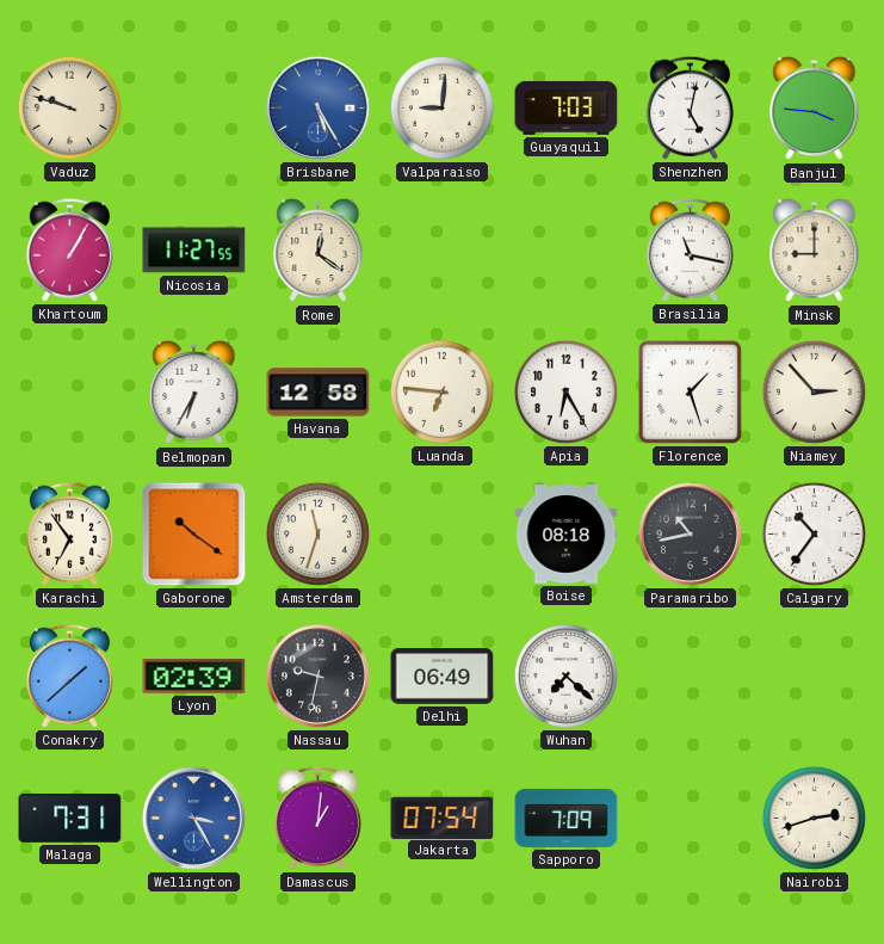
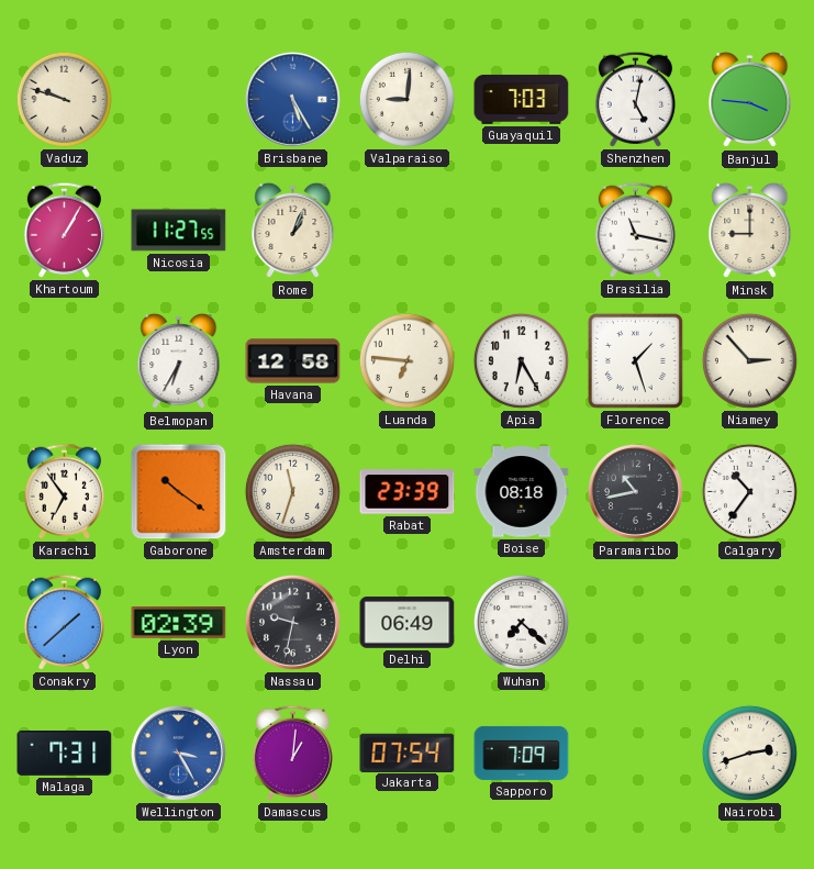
Rome: 12:21 -> 1:04
Rabat: none -> 23:39
